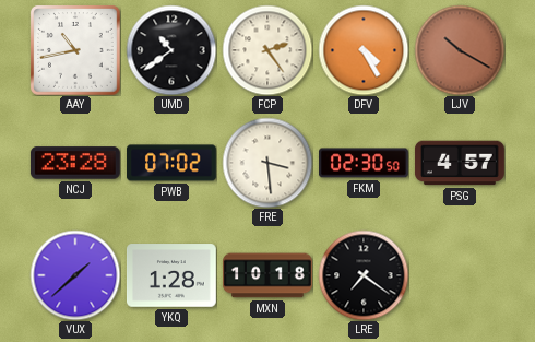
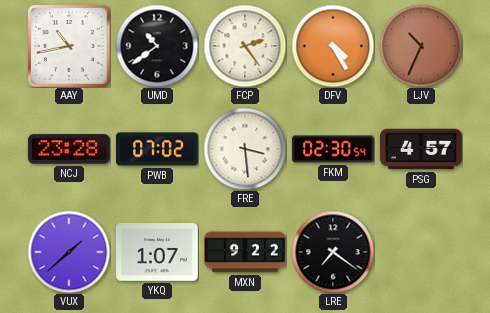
LJV: 10:20 -> 10:34
FKM: 02:30:50 -> 02:30:54
YKQ: 1:28 -> 1:07
MXN: 10:18 -> 9:22
